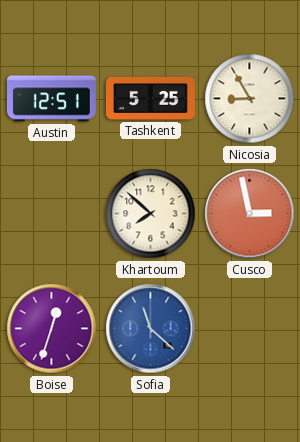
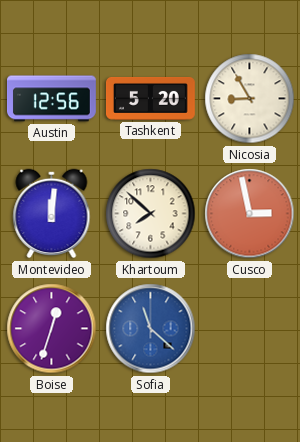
Austin: 12:51 -> 12:56
Tashkent: 5:25 -> 5:20
Montevideo: none -> 12:01
